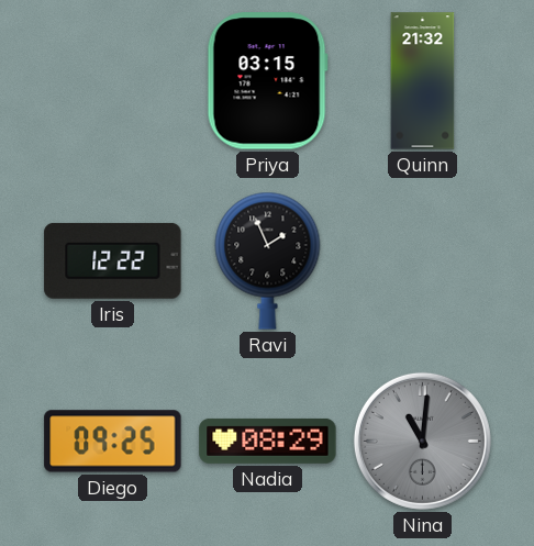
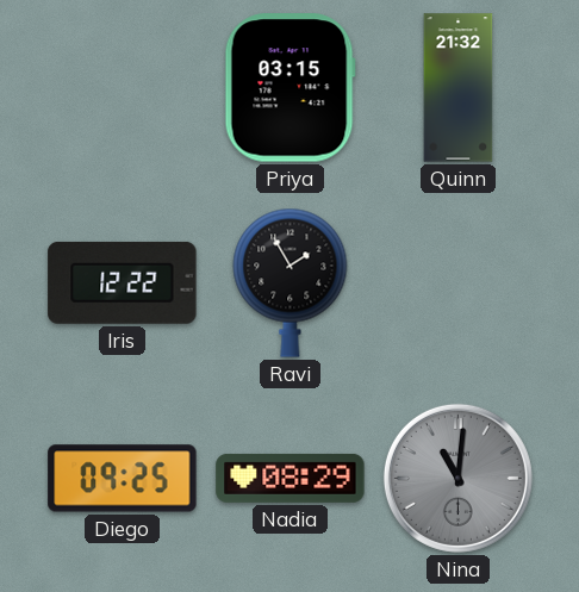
Ravi: 1:56 -> 1:55
